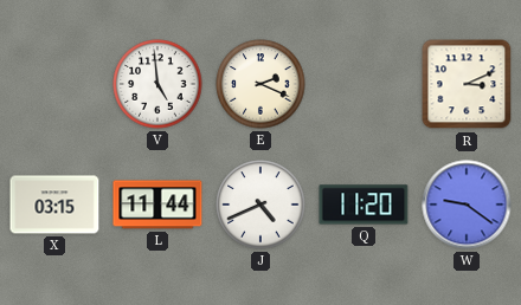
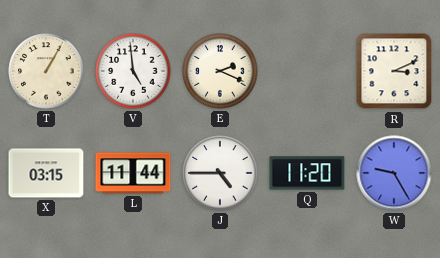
T: none -> 1:05
J: 4:41 -> 4:45
W: 9:21 -> 9:25
